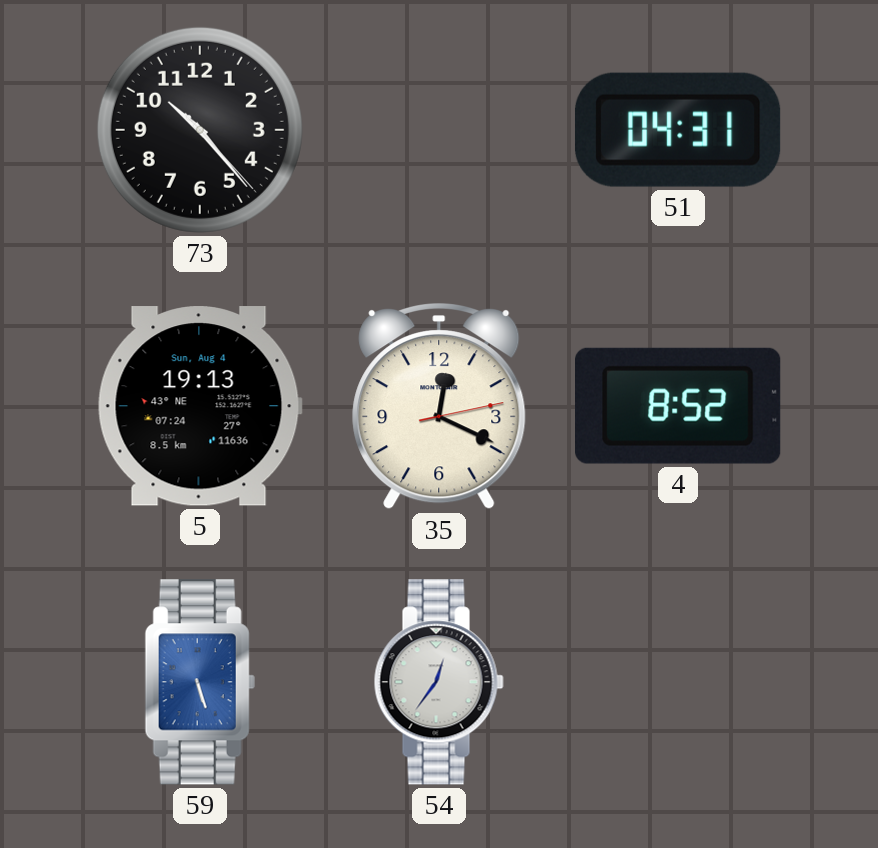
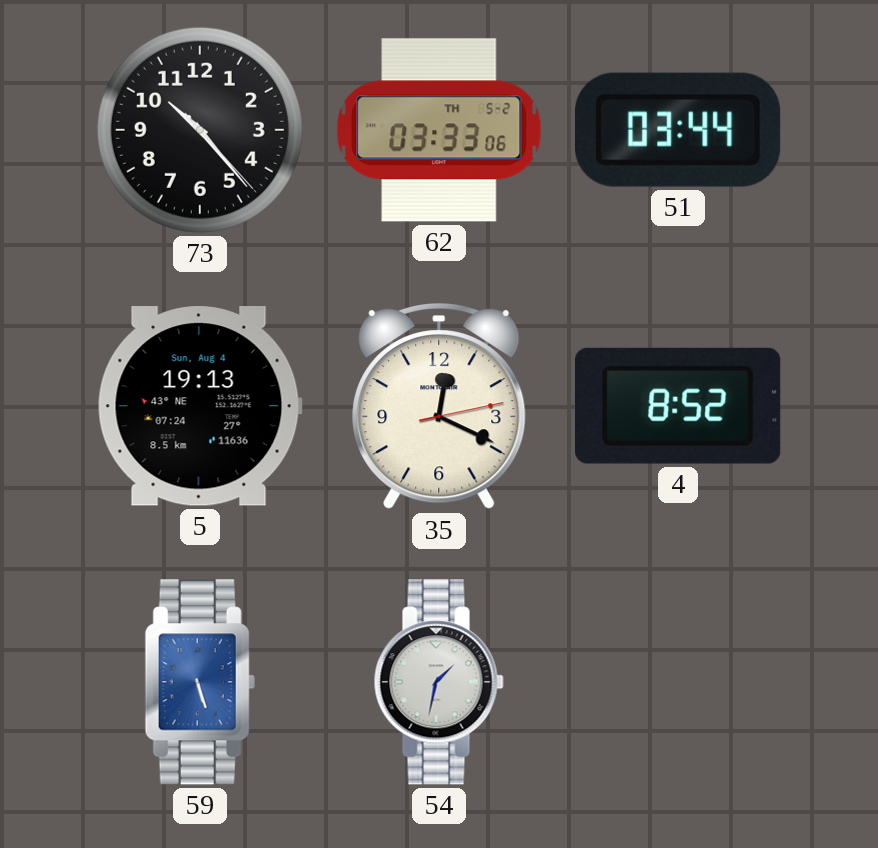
62: none -> 03:33
51: 04:31 -> 03:44
54: 12:36 -> 1:32
